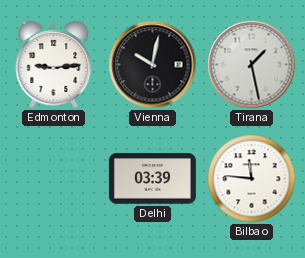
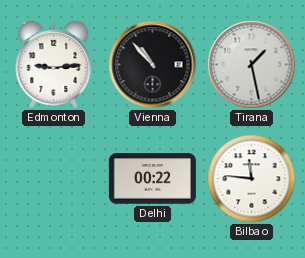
Vienna: 10:02 -> 10:53
Delhi: 03:39 -> 00:22
